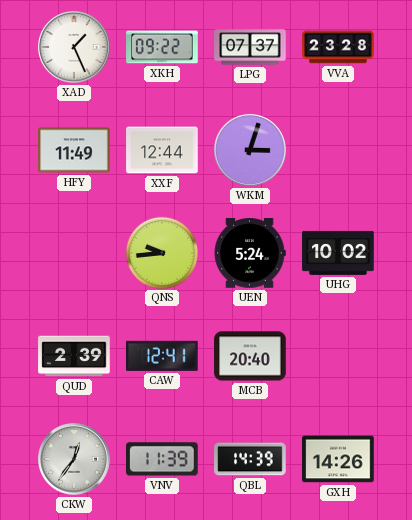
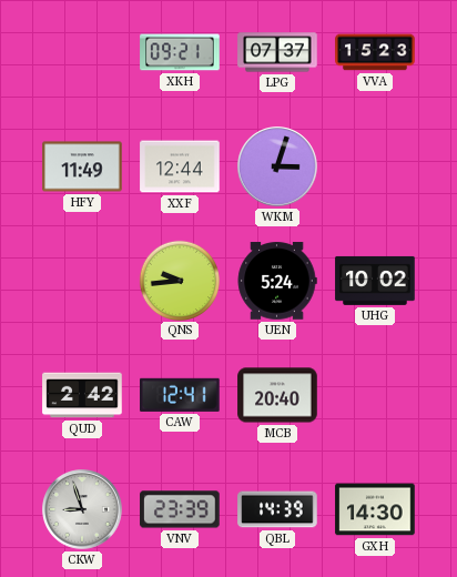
XAD: 1:26 -> none
XKH: 09:22 -> 09:21
VVA: 23:28 -> 15:23
QUD: 2:39 -> 2:42
CKW: 12:36 -> 8:57
VNV: 11:39 -> 23:39
GXH: 14:26 -> 14:30
